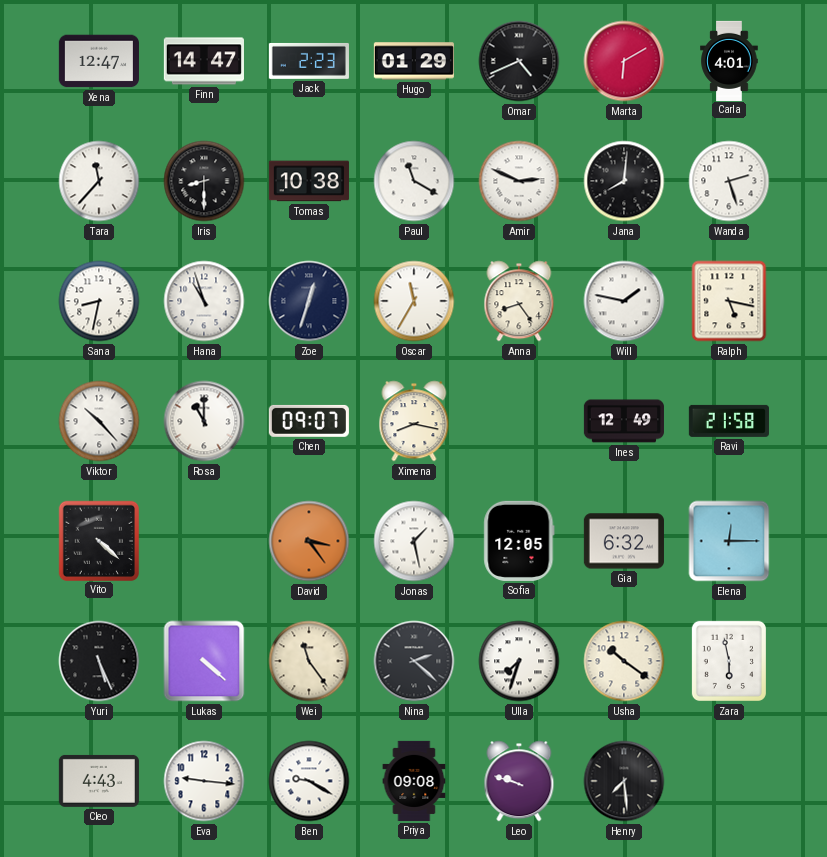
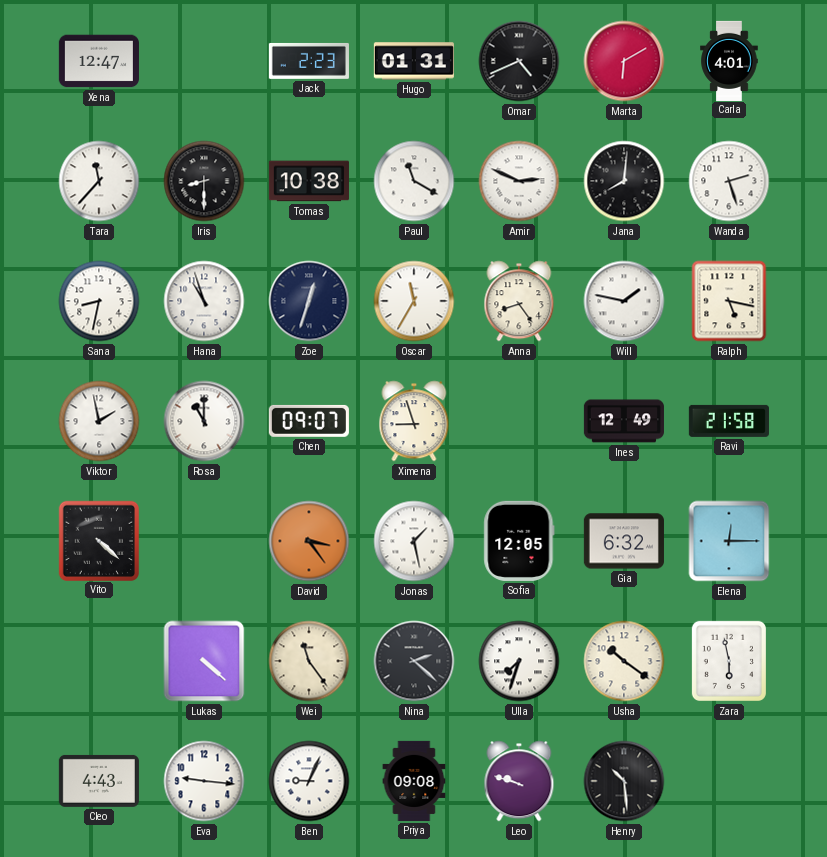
Finn: 14:47 -> none
Hugo: 01:29 -> 01:31
Viktor: 10:23 -> 1:58
Ximena: 8:17 -> 8:57
Yuri: 5:26 -> none
Ben: 9:20 -> 9:04
Henry: 7:29 -> 10:29
